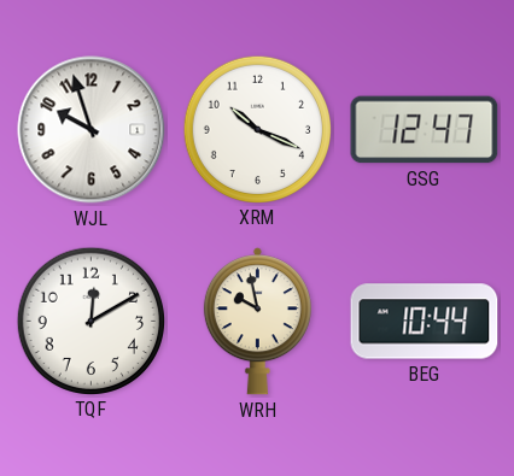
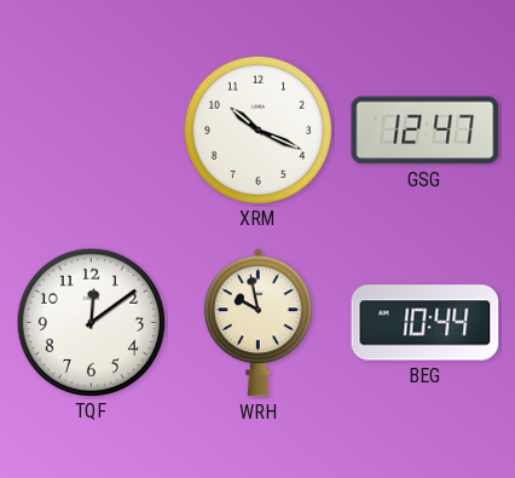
WJL: 9:57 -> none
TQF: 12:10 -> 12:09
